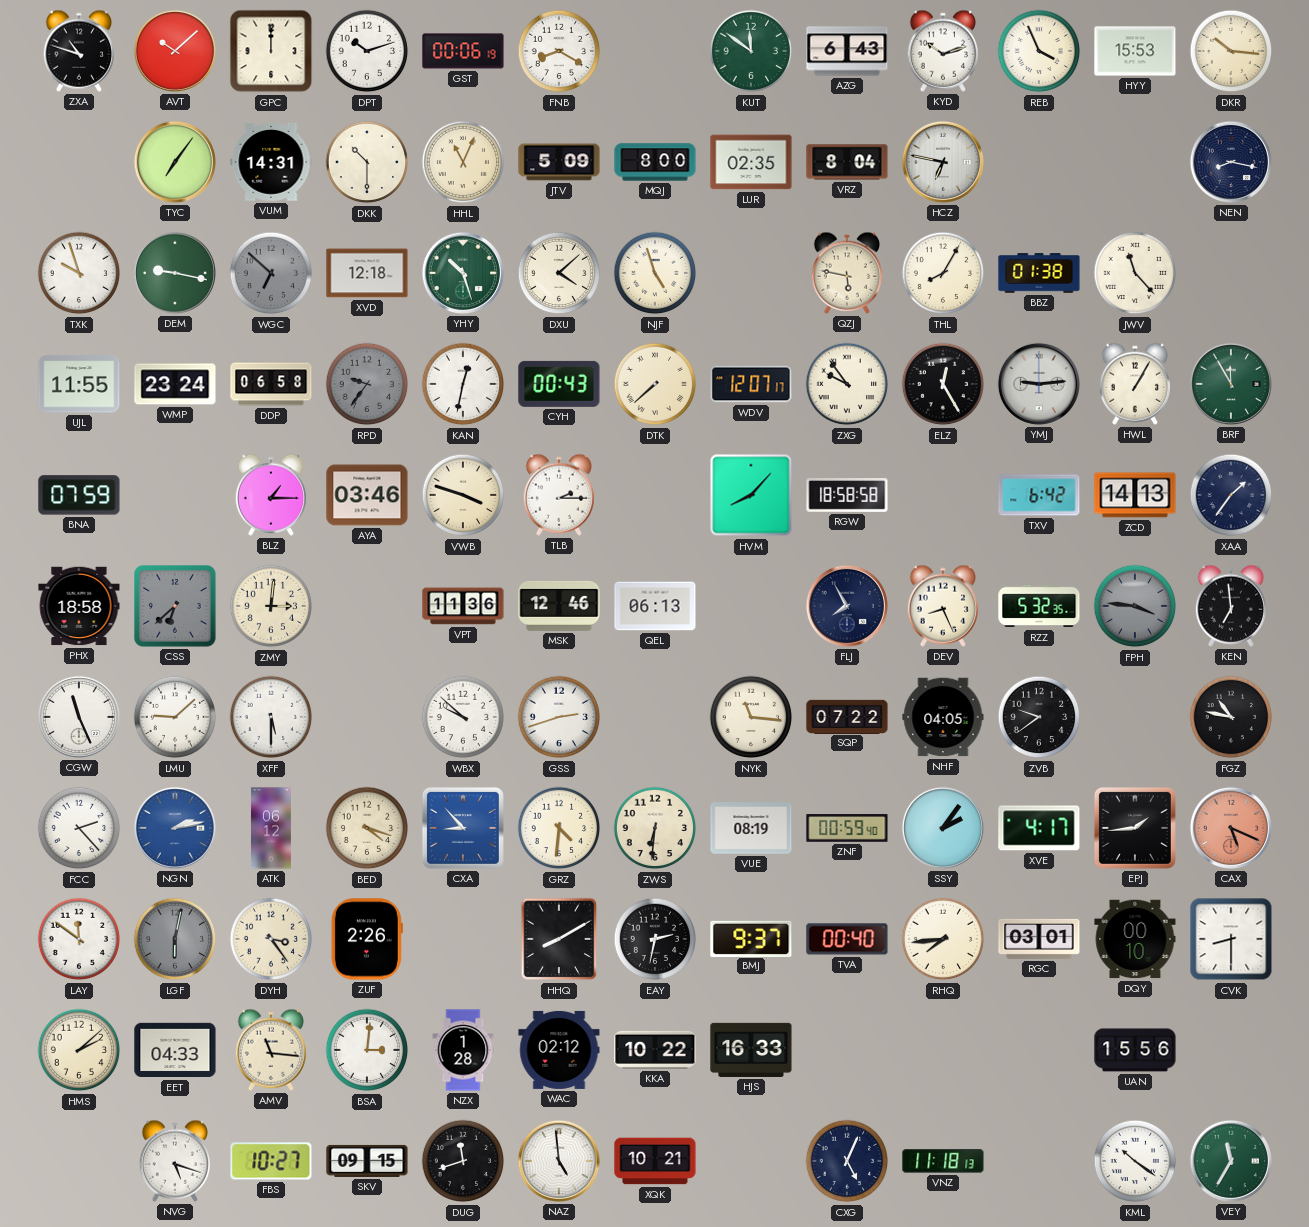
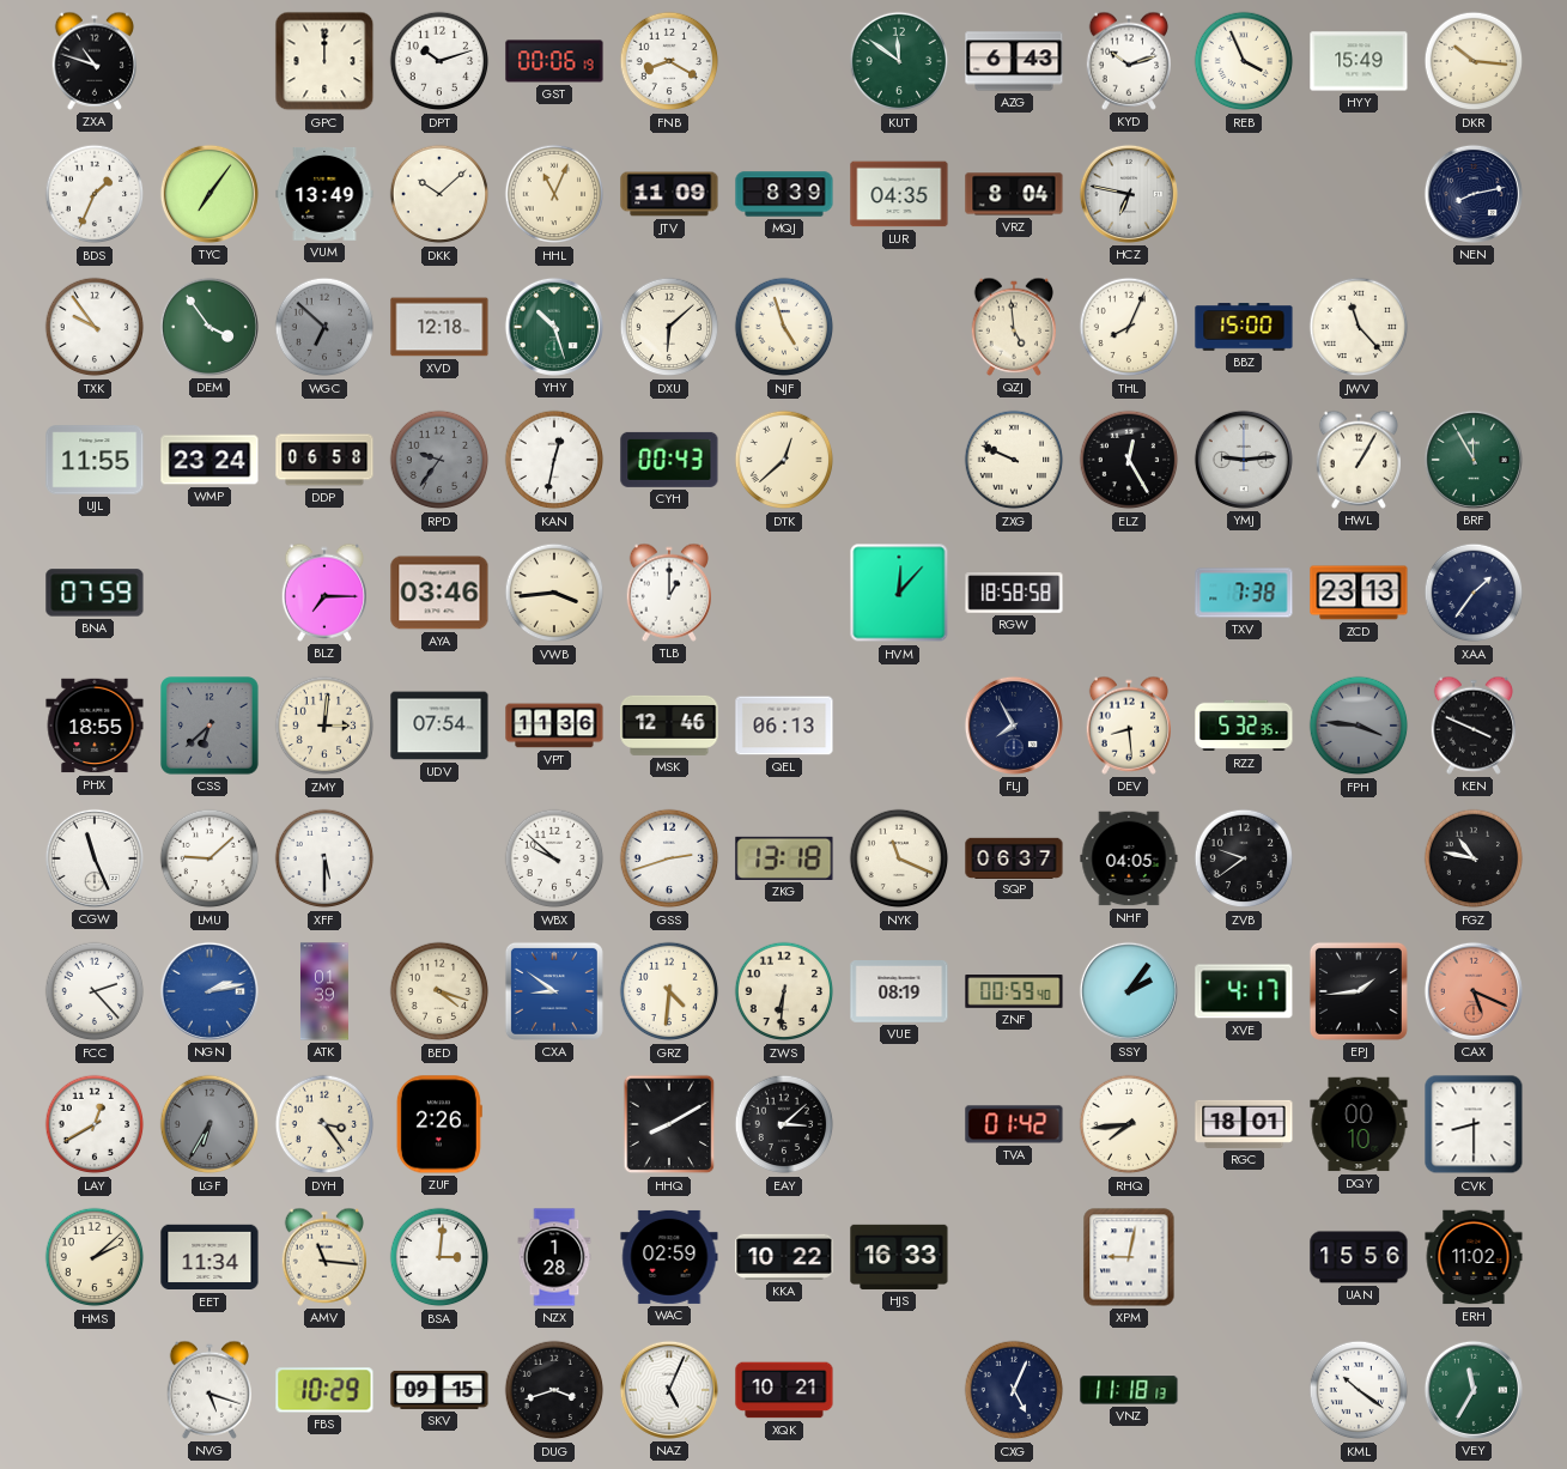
AVT: 10:08 -> none
HYY: 15:53 -> 15:49
BDS: none -> 1:34
VUM: 14:31 -> 13:49
DKK: 10:30 -> 10:08
JTV: 5:09 -> 11:09
MQJ: 8:00 -> 8:39
LUR: 02:35 -> 04:35
NEN: 8:17 -> 8:13
TXK: 9:57 -> 9:54
DEM: 9:17 -> 3:54
DXU: 4:08 -> 6:08
QZJ: 5:47 -> 4:59
THL: 8:05 -> 8:04
BBZ: 01:38 -> 15:00
DTK: 7:38 -> 12:38
WDV: 12:07 -> none
ZXG: 9:54 -> 9:49
BLZ: 1:15 -> 7:15
VWB: 3:48 -> 3:44
TLB: 2:15 -> 1:00
HVM: 8:07 -> 12:07
TXV: 6:42 -> 7:38
ZCD: 14:13 -> 23:13
PHX: 18:58 -> 18:55
UDV: none -> 07:54
DEV: 8:26 -> 8:29
KEN: 6:59 -> 3:49
ZKG: none -> 13:18
NYK: 11:16 -> 11:19
SQP: 07:22 -> 06:37
ATK: 06:12 -> 01:39
CXA: 8:53 -> 8:51
LAY: 11:51 -> 12:40
LGF: 6:02 -> 6:35
EAY: 2:32 -> 3:08
BMJ: 9:37 -> none
TVA: 00:40 -> 01:42
RGC: 03:01 -> 18:01
EET: 04:33 -> 11:34
WAC: 02:12 -> 02:59
XPM: none -> 9:02
ERH: none -> 11:02
FBS: 10:27 -> 10:29
DUG: 11:42 -> 3:42
NAZ: 4:59 -> 5:04
